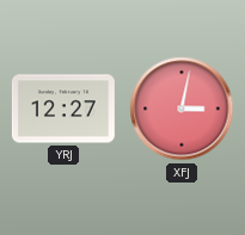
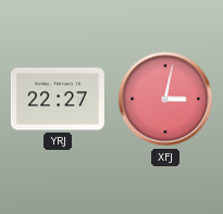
YRJ: 12:27 -> 22:27
